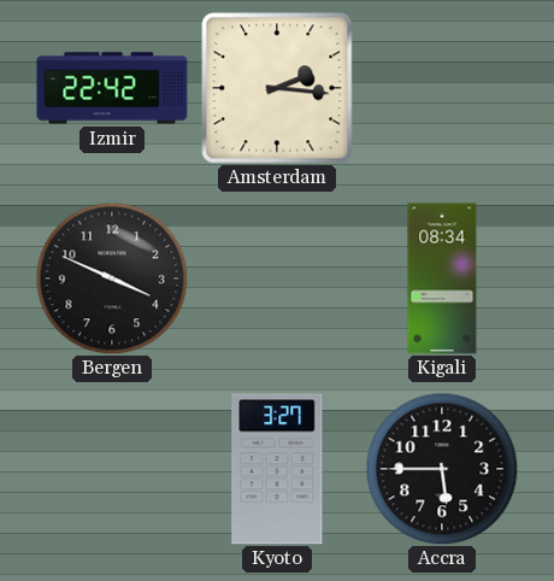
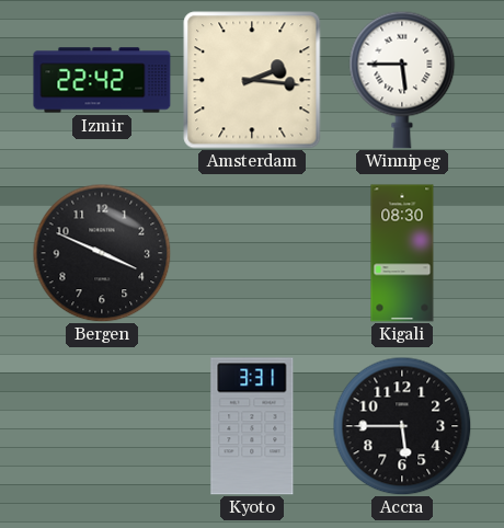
Winnipeg: none -> 5:45
Kigali: 08:34 -> 08:30
Kyoto: 3:27 -> 3:31
